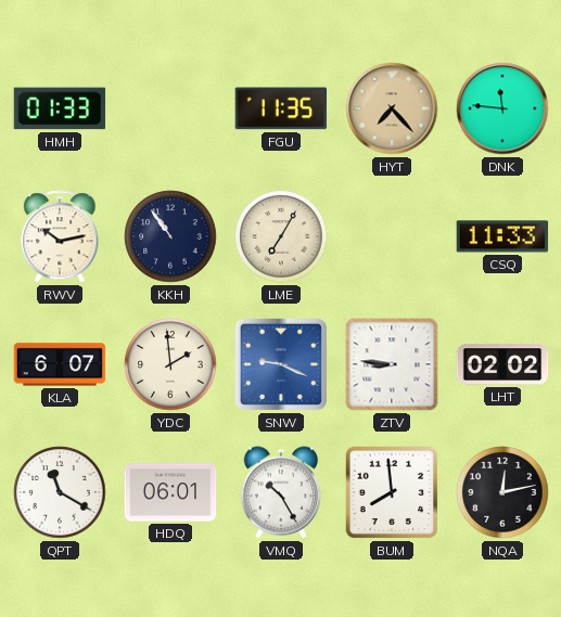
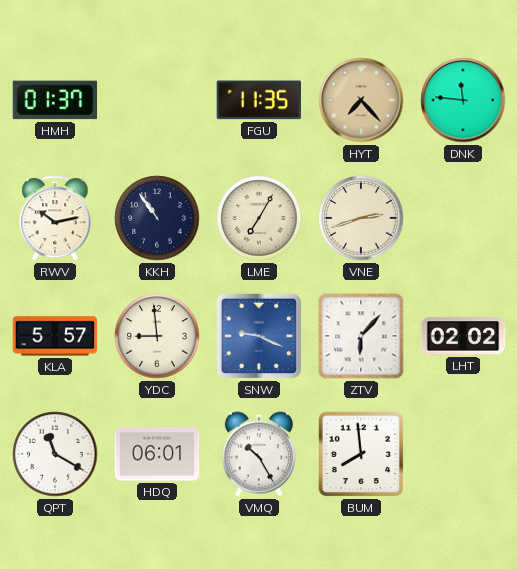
HMH: 01:33 -> 01:37
VNE: none -> 2:42
CSQ: 11:33 -> none
KLA: 6:07 -> 5:57
YDC: 1:59 -> 8:59
ZTV: 8:46 -> 6:07
NQA: 12:13 -> none
